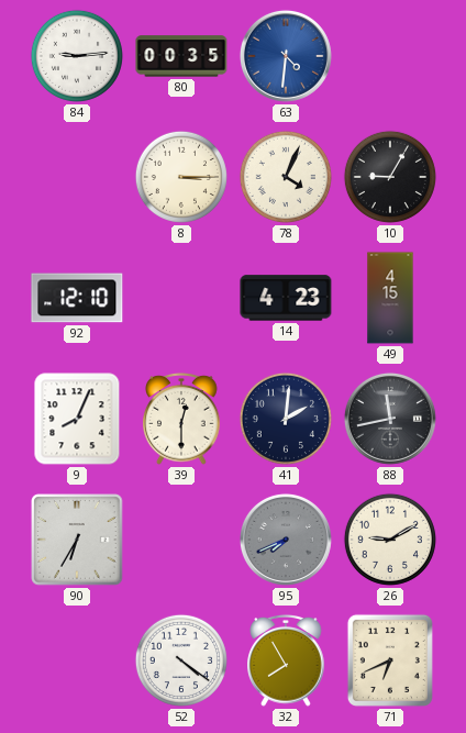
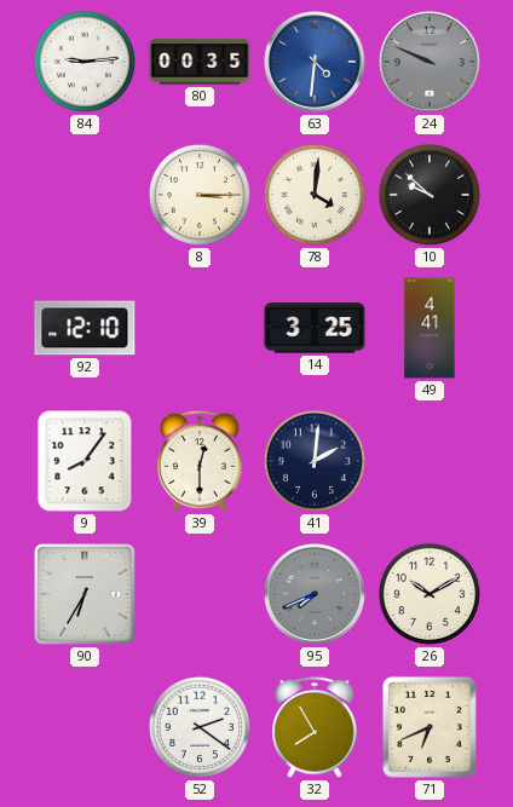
24: none -> 9:49
78: 4:04 -> 4:01
10: 9:05 -> 9:52
14: 4:23 -> 3:25
49: 4:15 -> 4:41
9: 8:04 -> 8:06
88: 11:43 -> none
26: 9:10 -> 10:10
52: 4:21 -> 2:21
